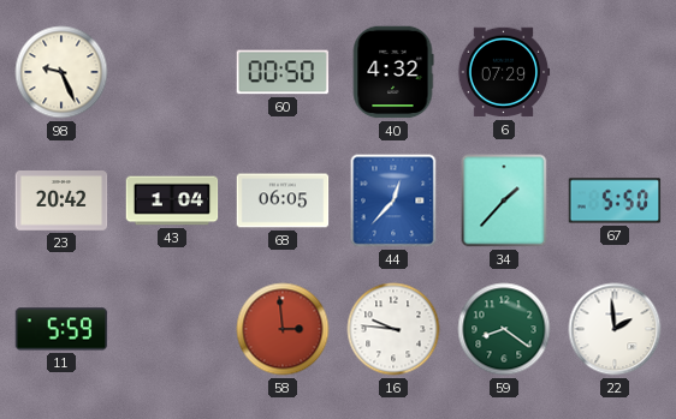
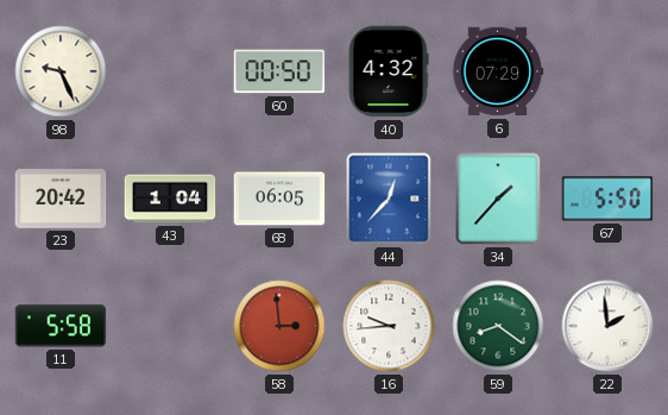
11: 5:59 -> 5:58
16: 9:46 -> 9:44
